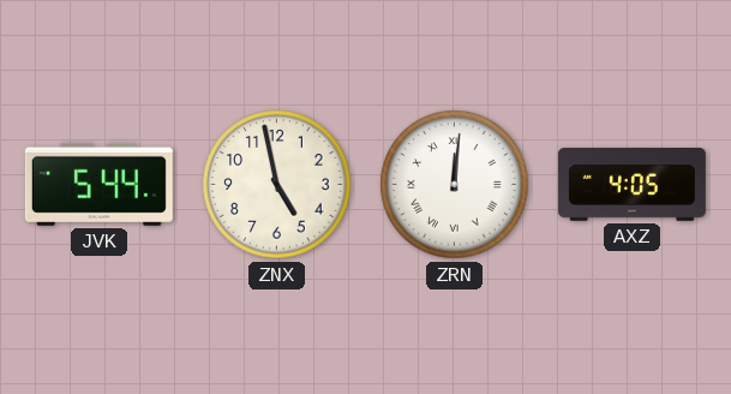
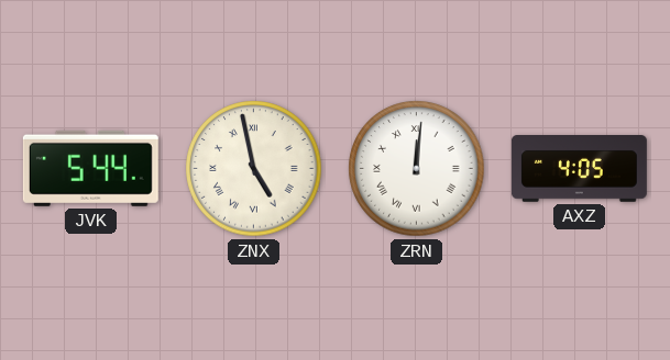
ZNX numerals: Arabic -> Roman
